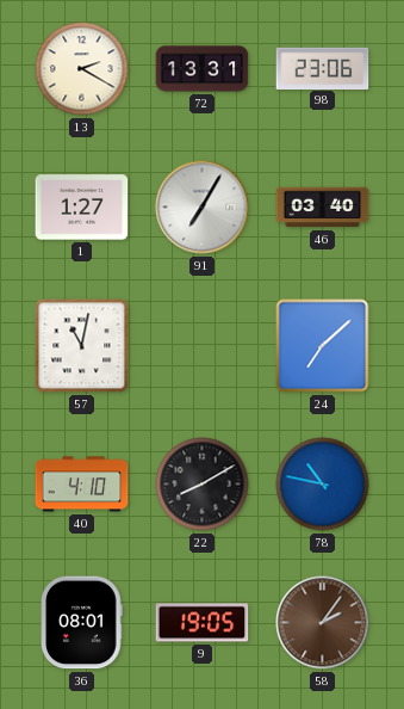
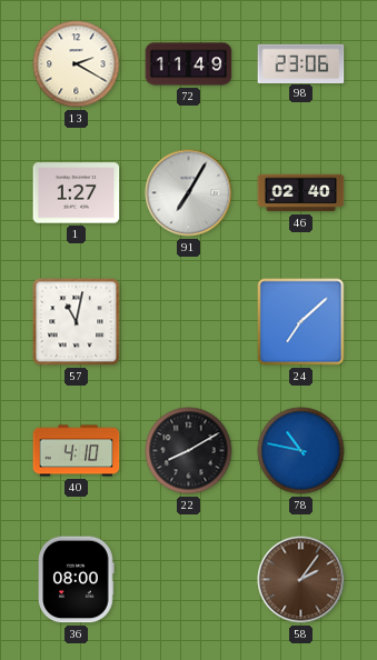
72: 13:31 -> 11:49
46: 03:40 -> 02:40
36: 08:01 -> 08:00
9: 19:05 -> none
